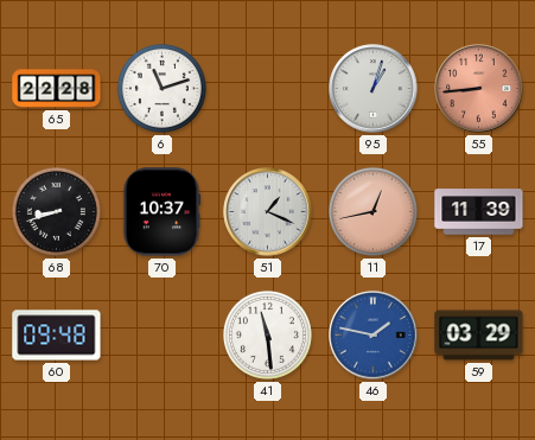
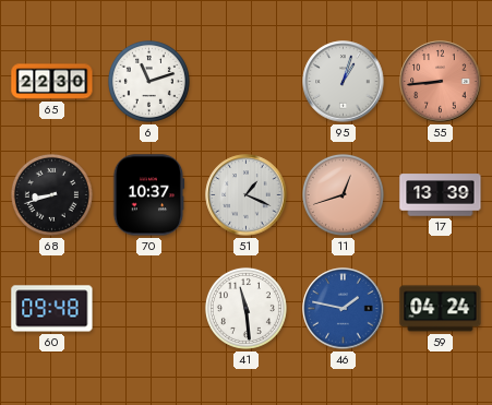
65: 22:28 -> 22:30
11: 12:43 -> 12:42
17: 11:39 -> 13:39
59: 03:29 -> 04:24
